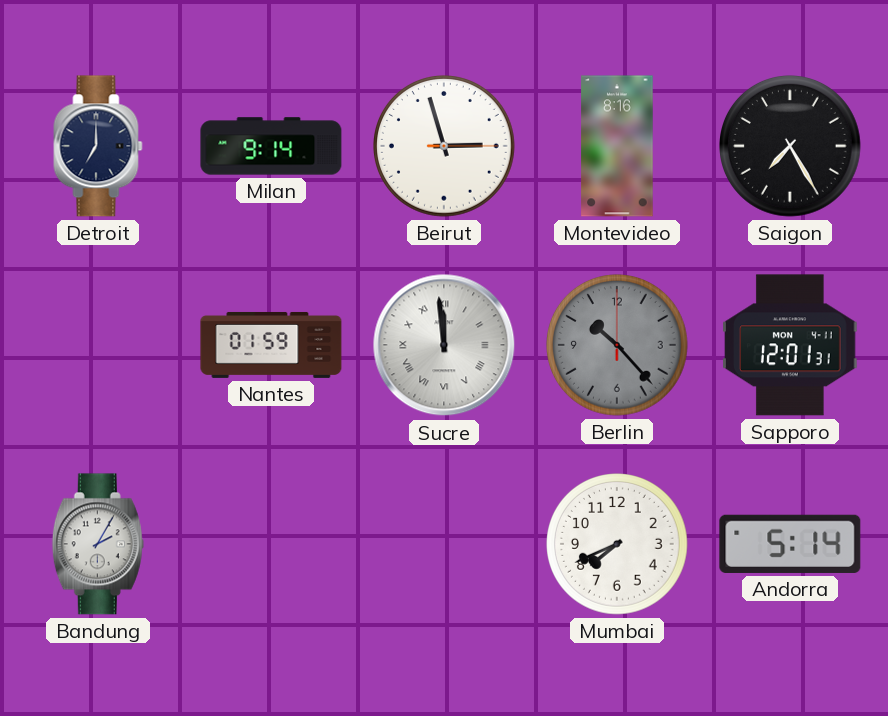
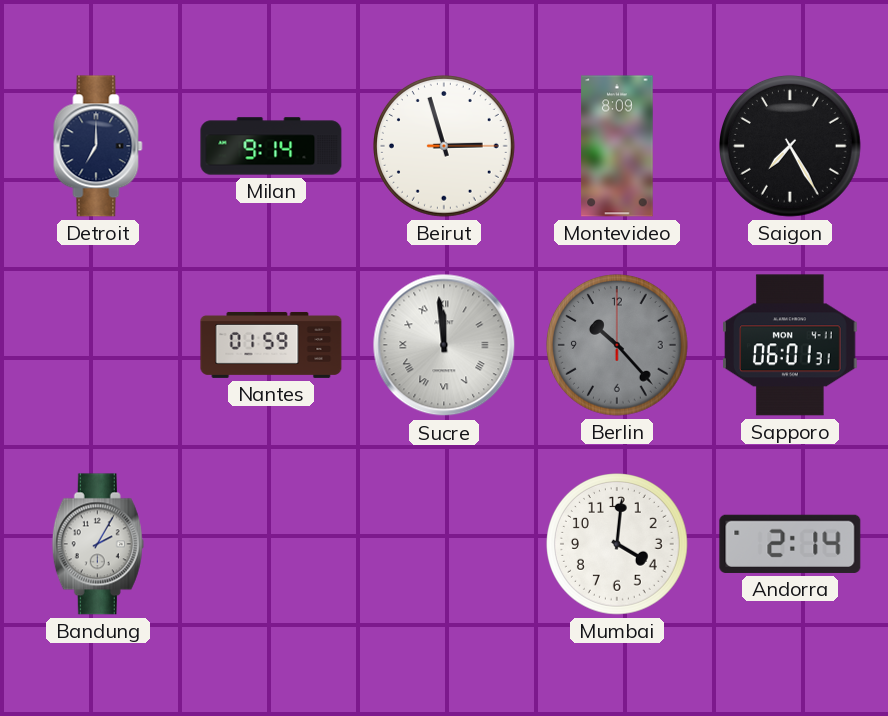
Montevideo: 8:16 -> 8:09
Sapporo: 12:01 -> 06:01
Mumbai: 7:41 -> 4:01
Andorra: 5:14 -> 2:14
